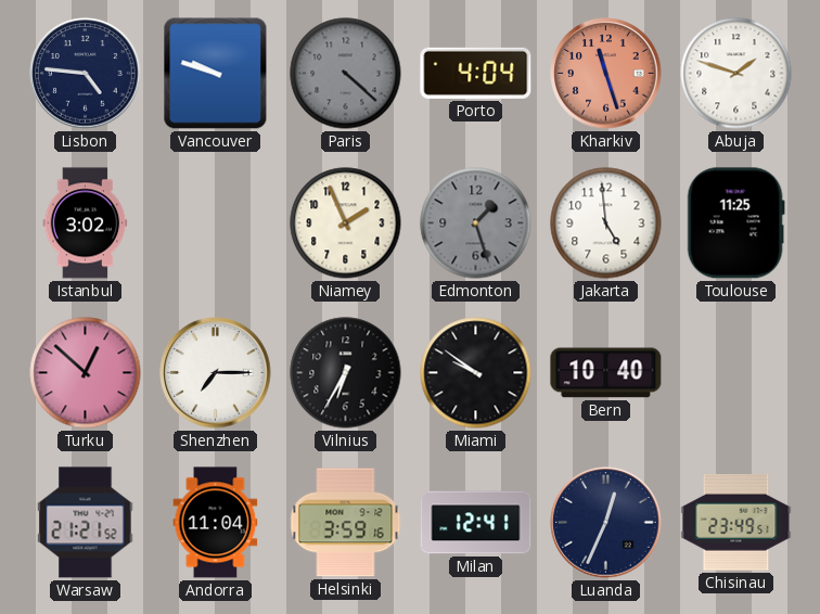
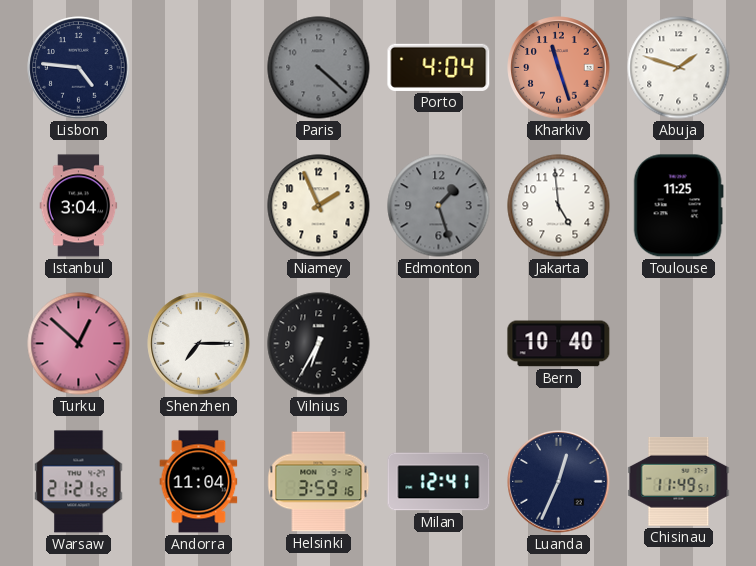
Vancouver: 9:48 -> none
Istanbul: 3:02 -> 3:04
Miami: 9:51 -> none
Chisinau: 23:49 -> 11:49
